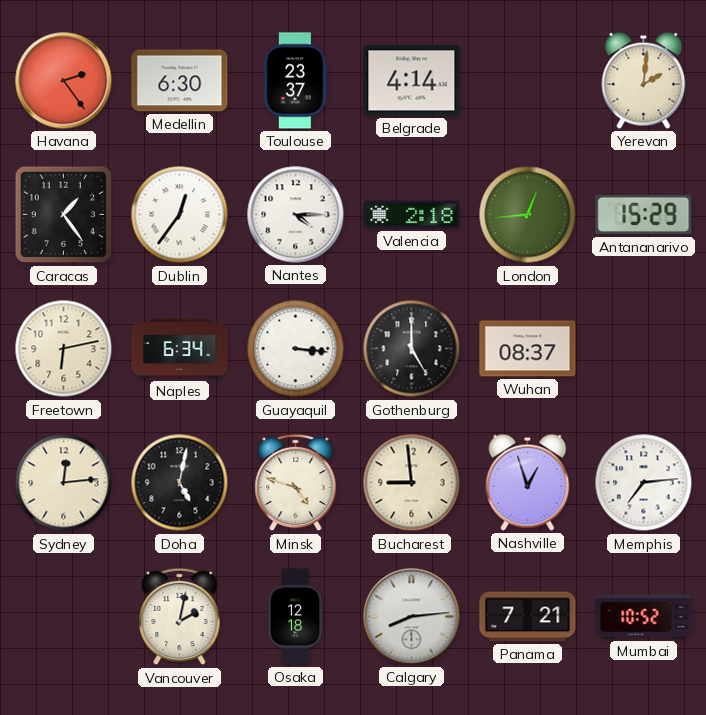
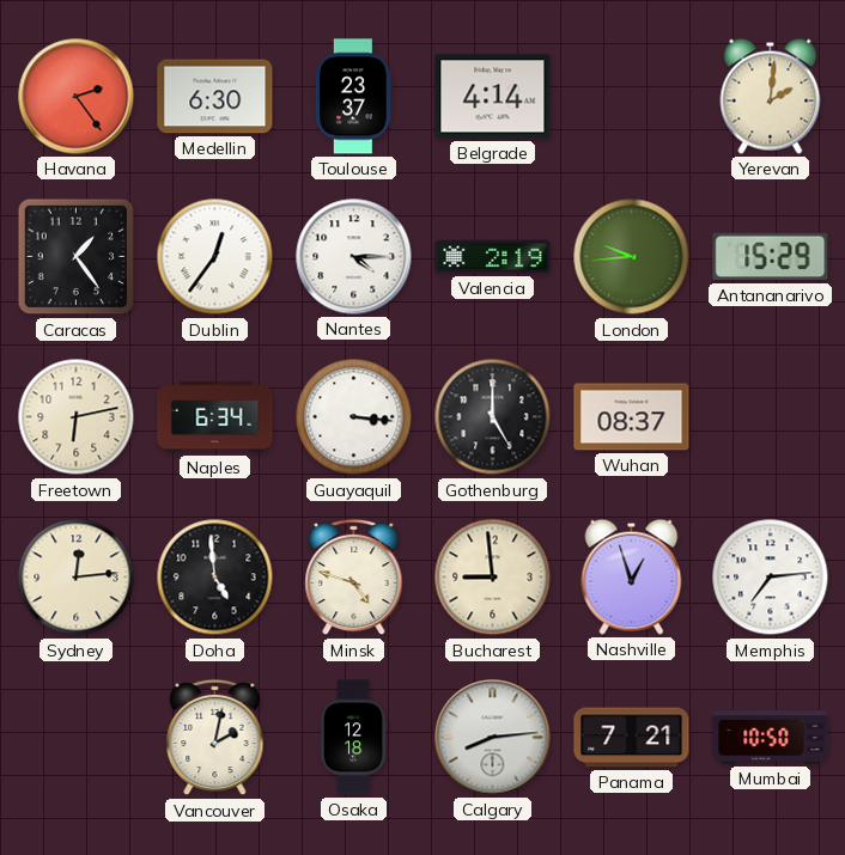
Valencia: 2:18 -> 2:19
London: 12:44 -> 9:44
Doha: 5:02 -> 4:59
Mumbai: 10:52 -> 10:50
